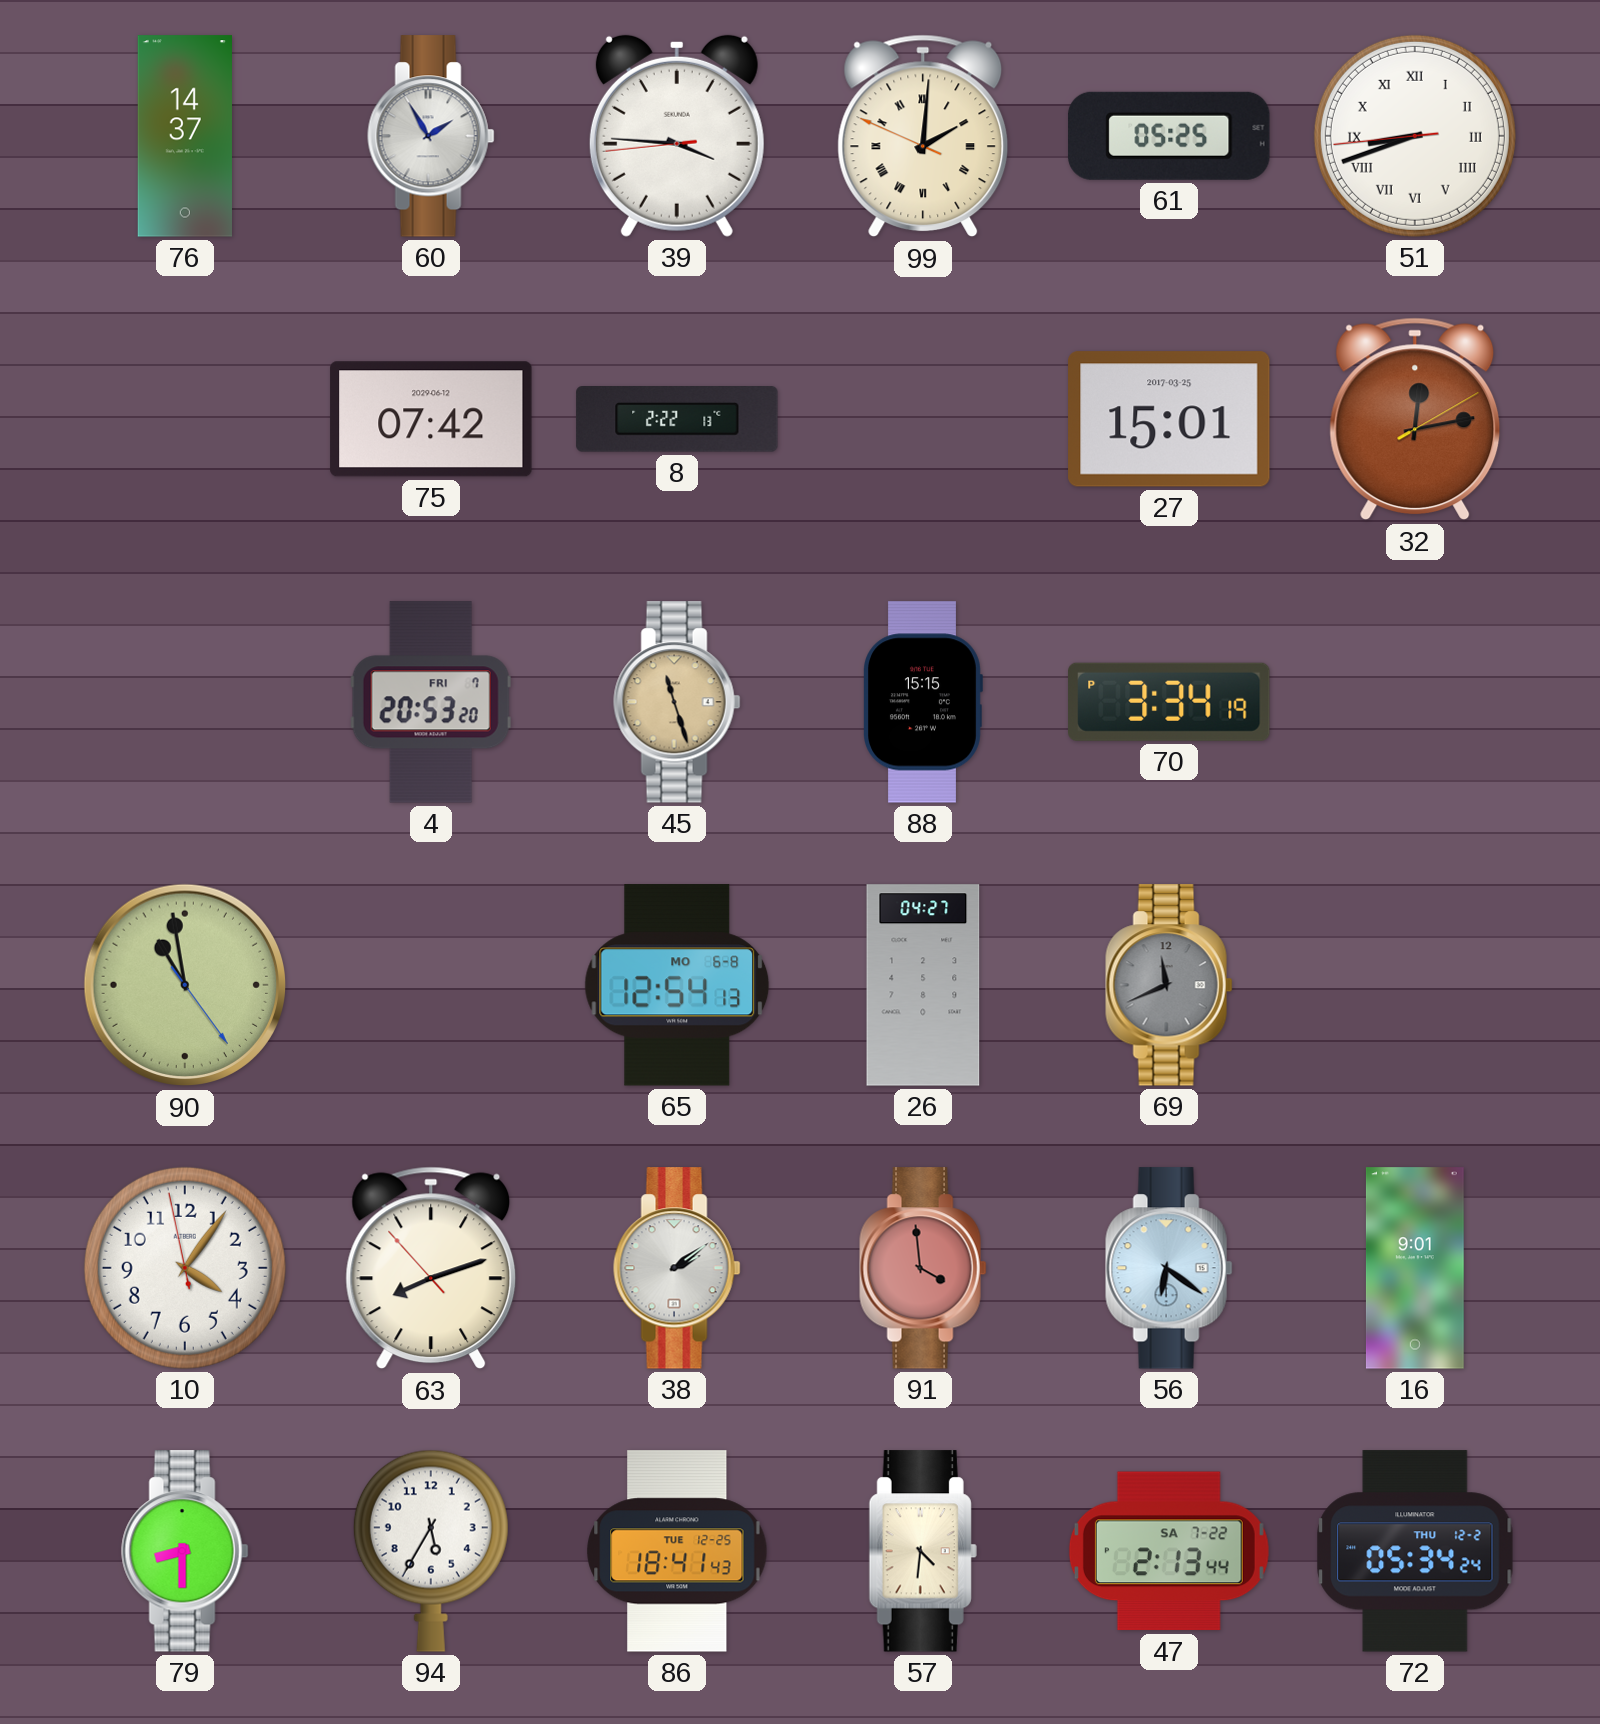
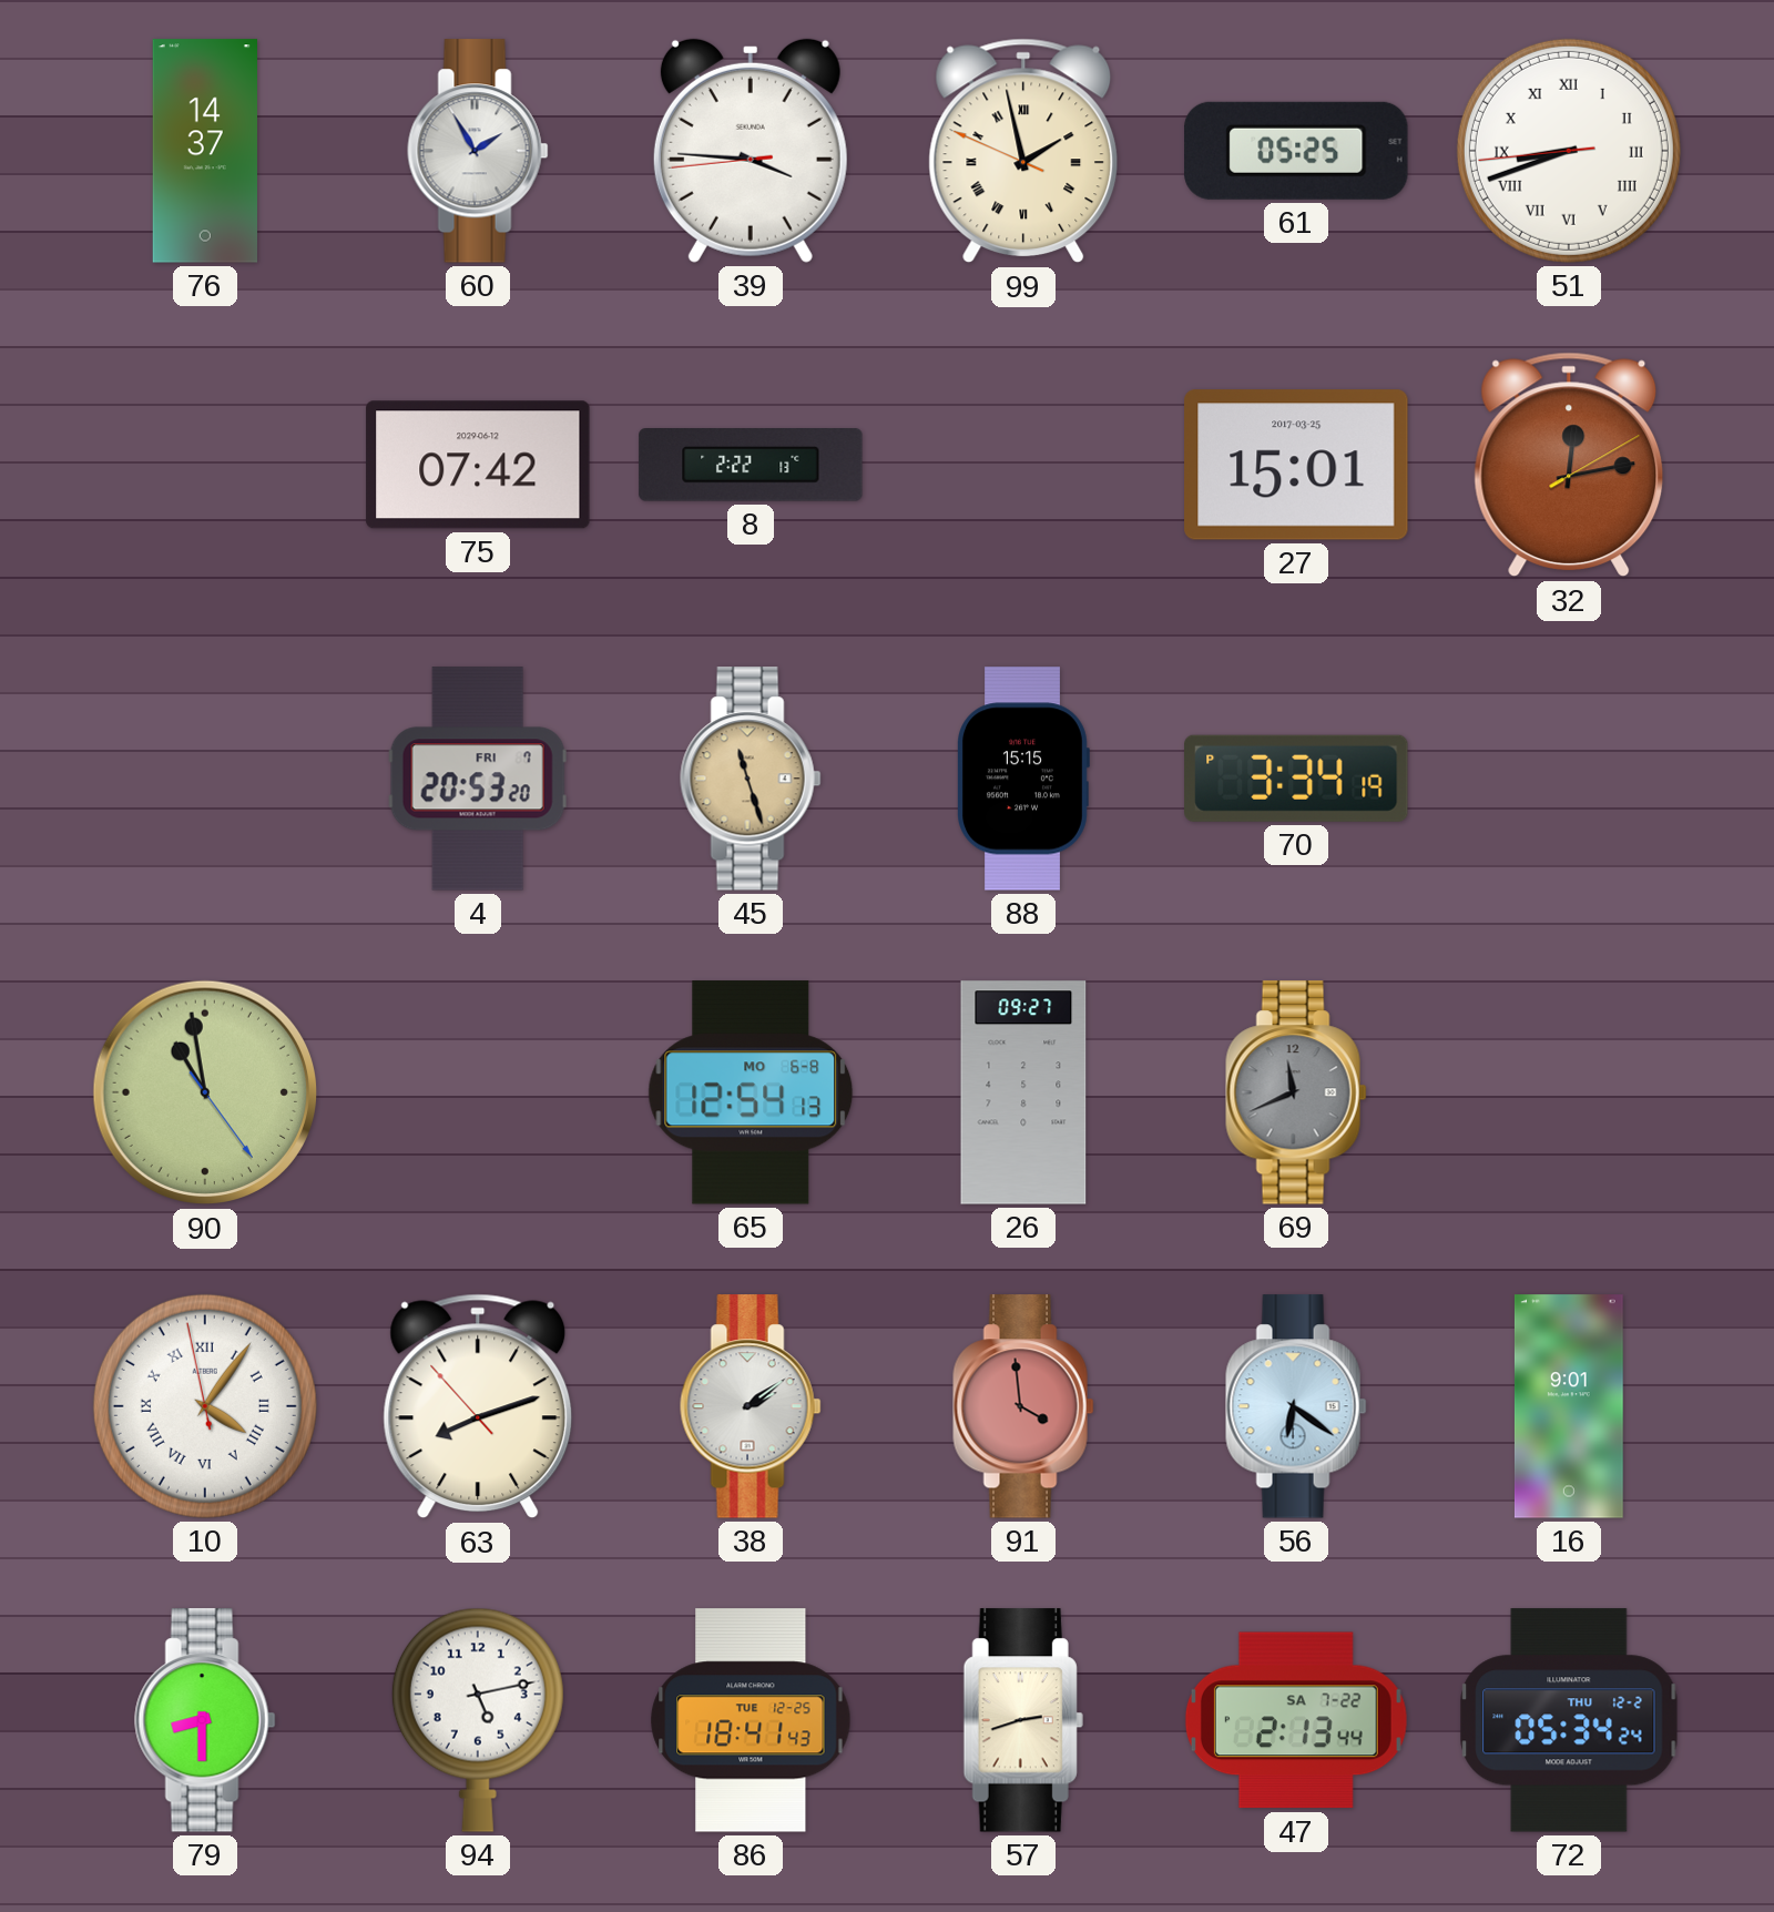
99: 2:00 -> 1:57
26: 04:27 -> 09:27
10 numerals: Arabic -> Roman
94: 5:35 -> 5:13
57: 4:31 -> 2:42
